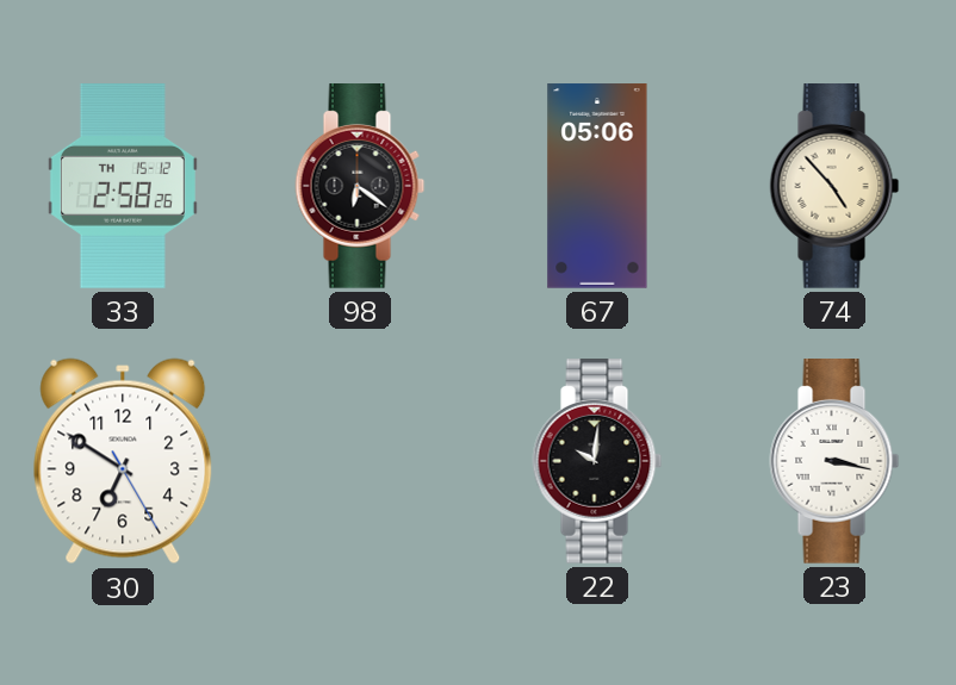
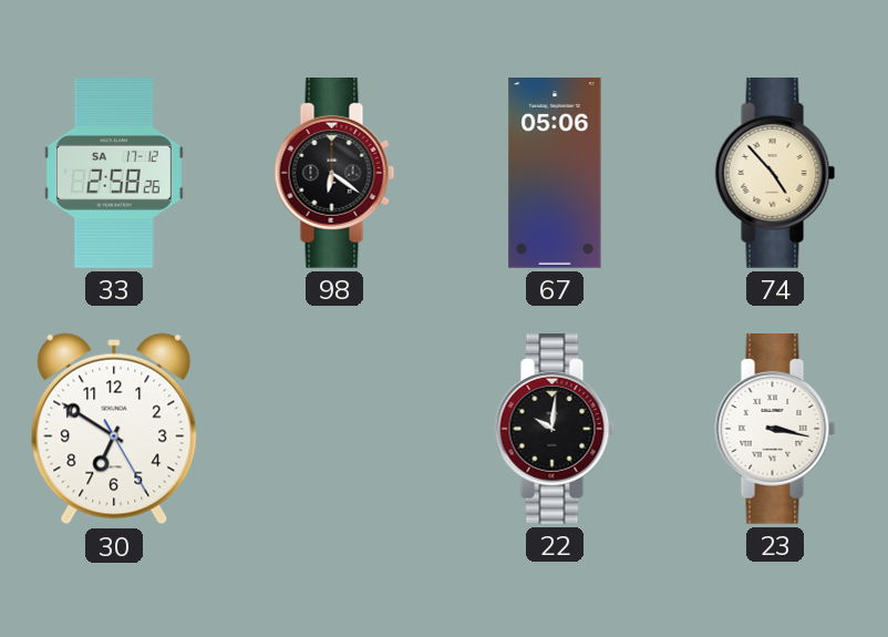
33 date: TH 15-12 -> SA 17-12
